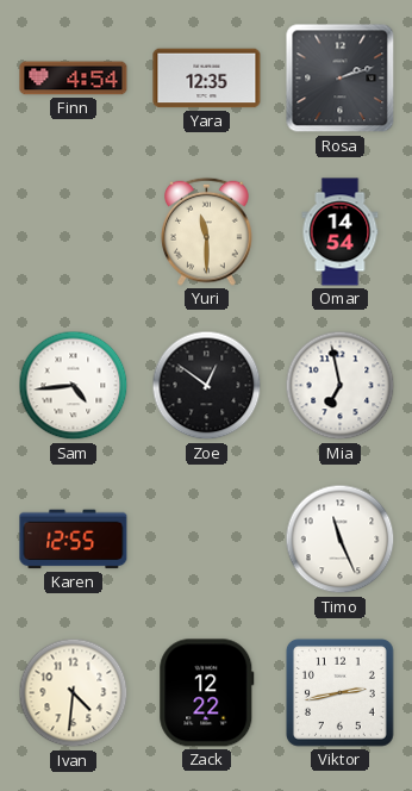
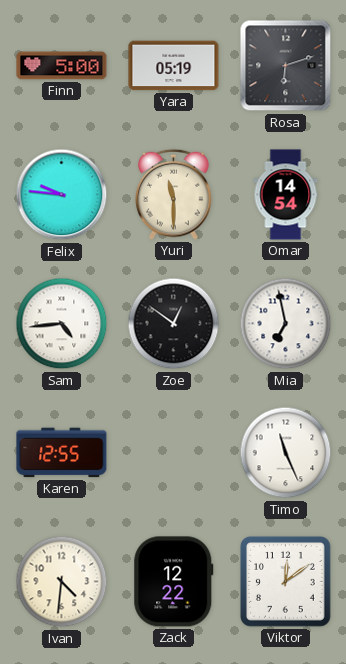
Finn: 4:54 -> 5:00
Yara: 12:35 -> 05:19
Rosa: 2:12 -> 6:12
Felix: none -> 9:46
Viktor: 2:43 -> 12:09
